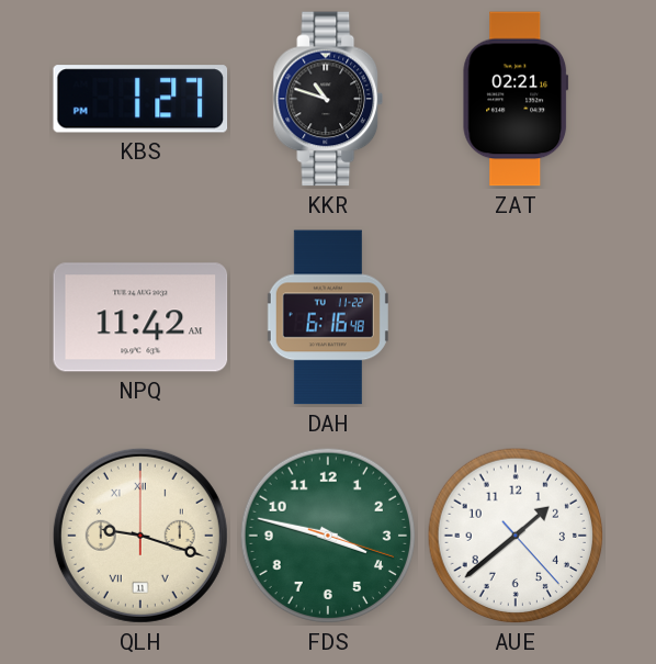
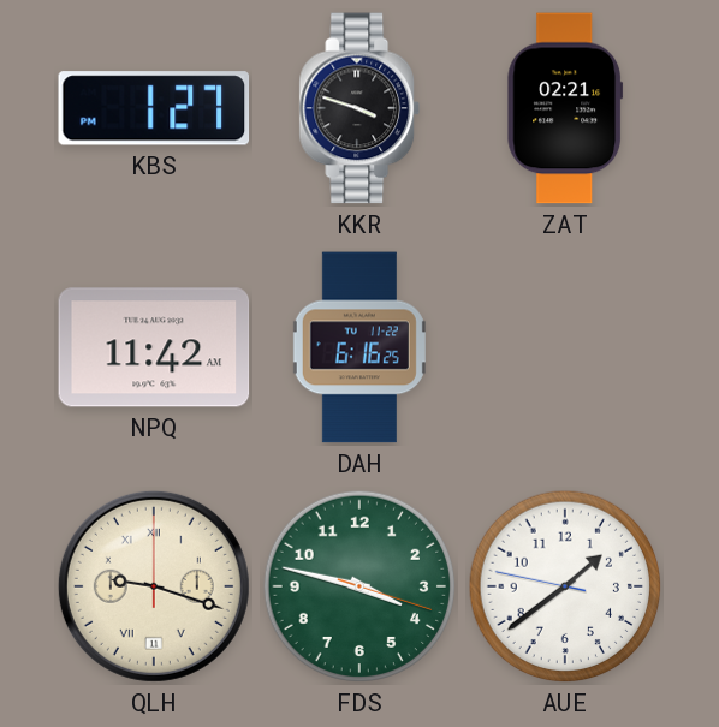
KKR: 10:48 -> 3:48
DAH: 6:16:48 -> 6:16:25
AUE: 1:38:23 -> 1:38:47
